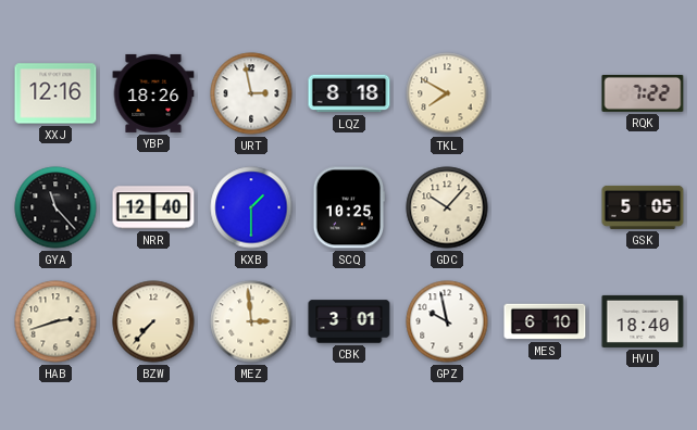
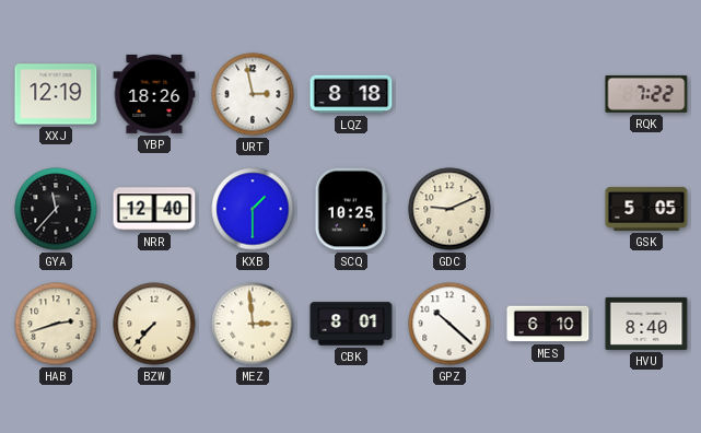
XXJ: 12:16 -> 12:19
TKL: 7:50 -> none
GYA: 11:23 -> 11:37
GDC: 10:07 -> 9:11
CBK: 3:01 -> 8:01
GPZ: 9:58 -> 10:22
HVU: 18:40 -> 8:40
